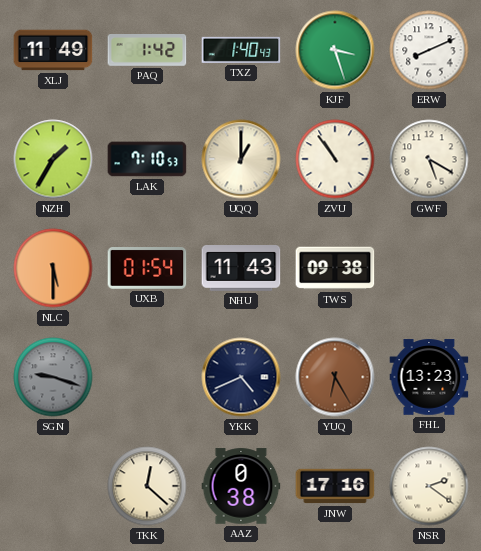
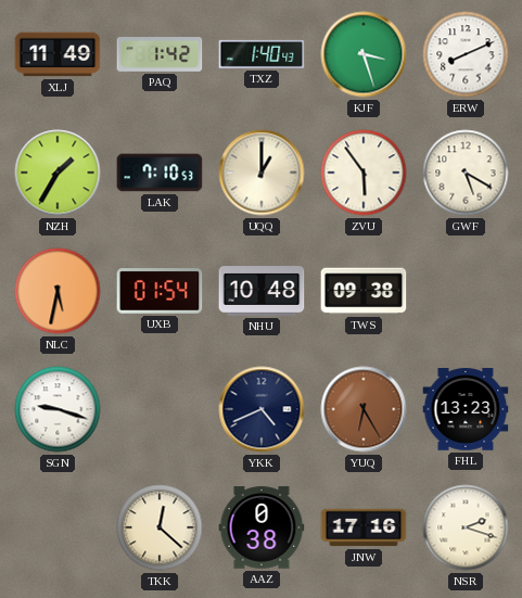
ZVU: 10:54 -> 5:54
NLC: 5:30 -> 5:32
NHU: 11:43 -> 10:48
SGN dial: grey -> white
NSR: 2:21 -> 2:18
